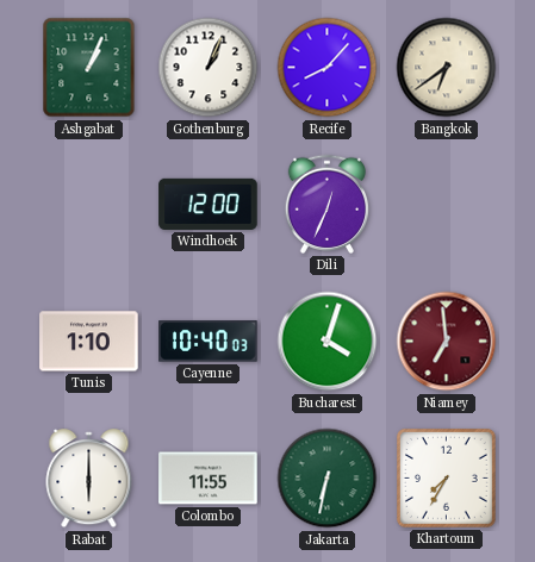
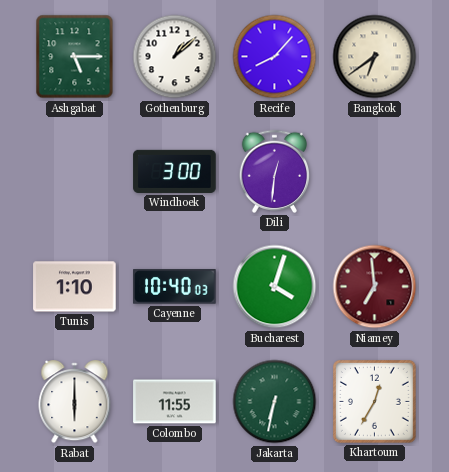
Ashgabat: 1:04 -> 5:15
Gothenburg: 1:04 -> 1:08
Windhoek: 12:00 -> 3:00
Dili: 12:34 -> 12:31
Khartoum: 7:35 -> 12:35
